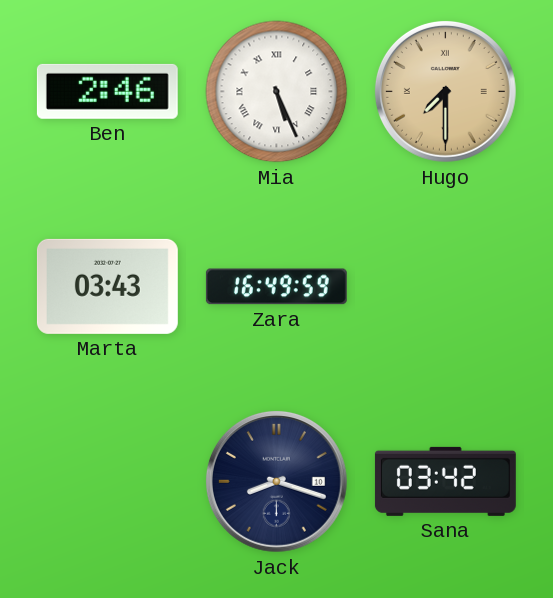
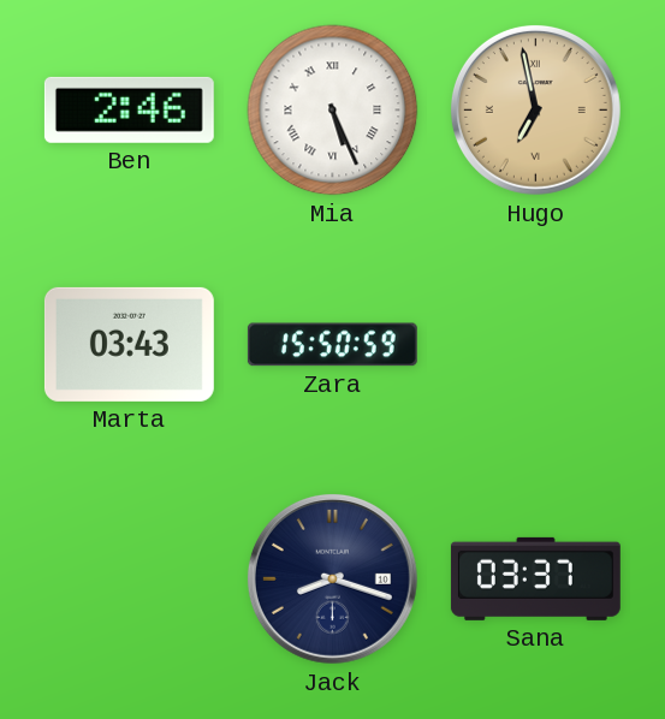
Hugo: 7:30 -> 6:58
Zara: 16:49 -> 15:50
Sana: 03:42 -> 03:37
